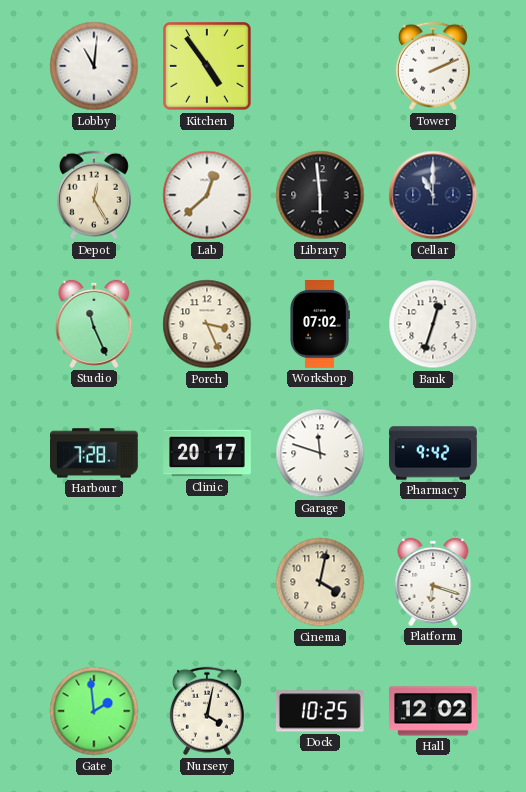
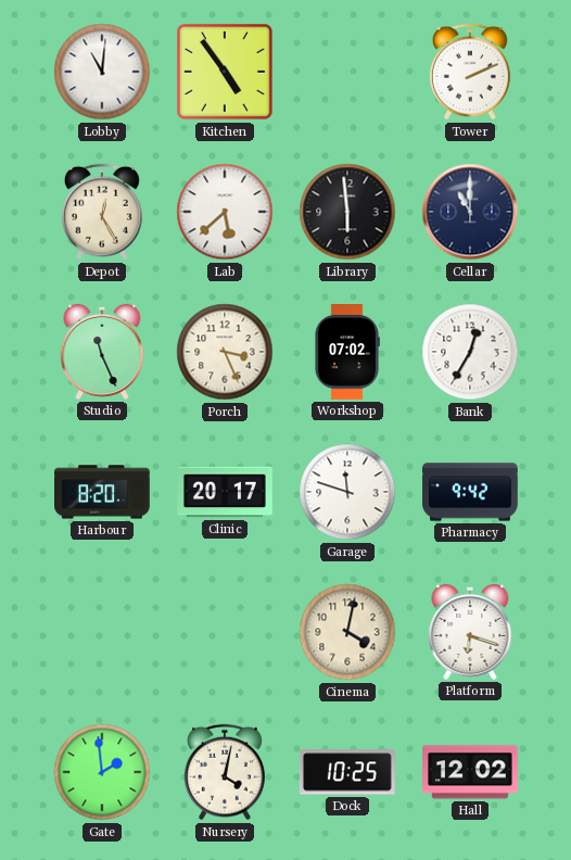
Lab: 12:38 -> 5:38
Bank: 12:33 -> 12:35
Harbour: 7:28 -> 8:20
